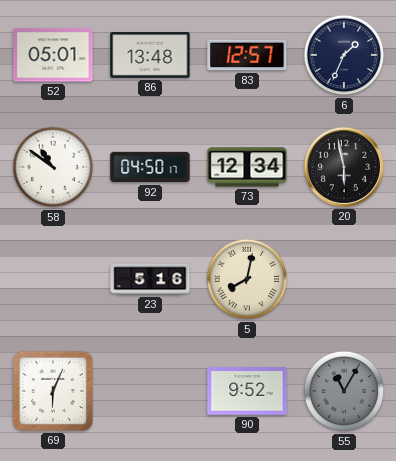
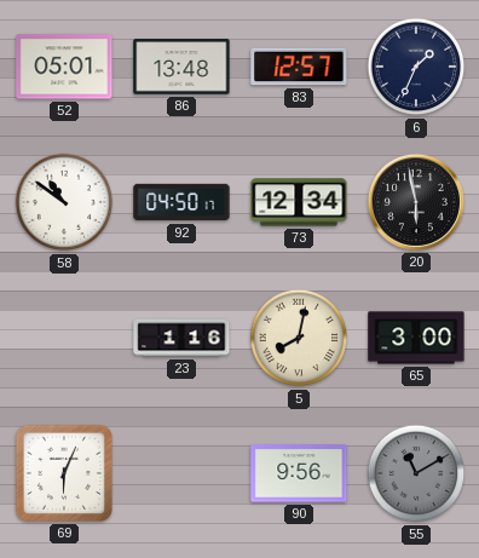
23: 5:16 -> 1:16
65: none -> 3:00
90: 9:52 -> 9:56
55: 11:05 -> 11:10
